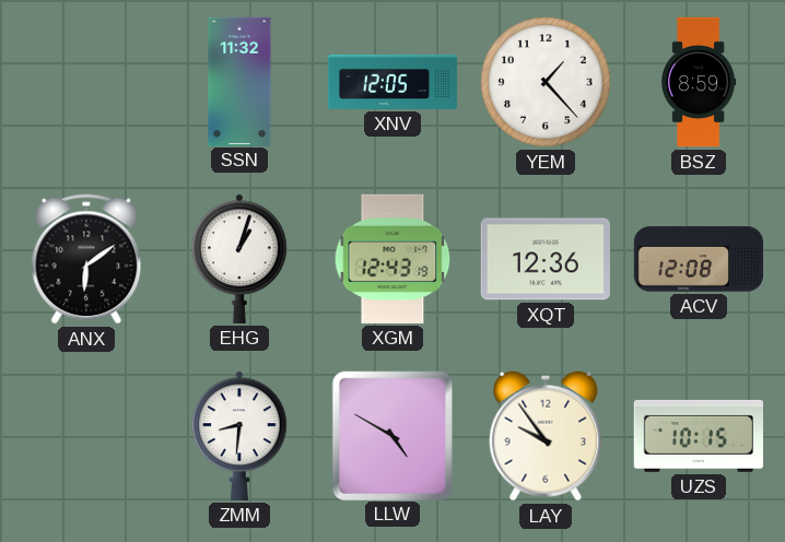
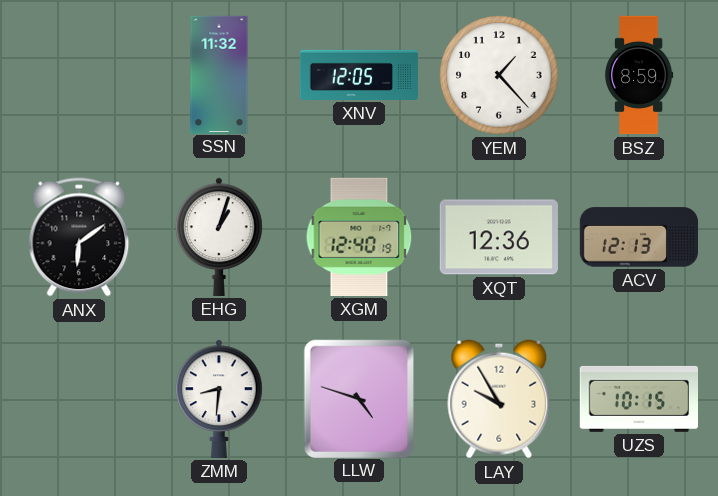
XGM: 12:43 -> 12:40
ACV: 12:08 -> 12:13
LLW: 4:50 -> 4:48
LAY: 9:54 -> 9:55
